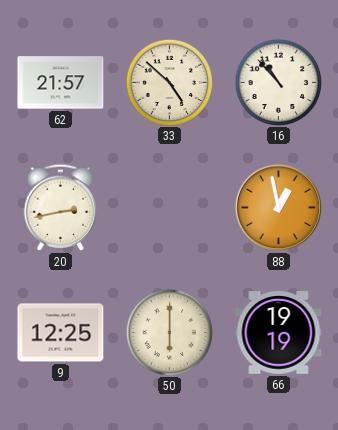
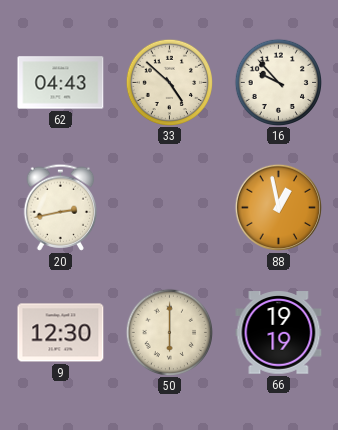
62: 21:57 -> 04:43
16: 10:53 -> 9:53
9: 12:25 -> 12:30
